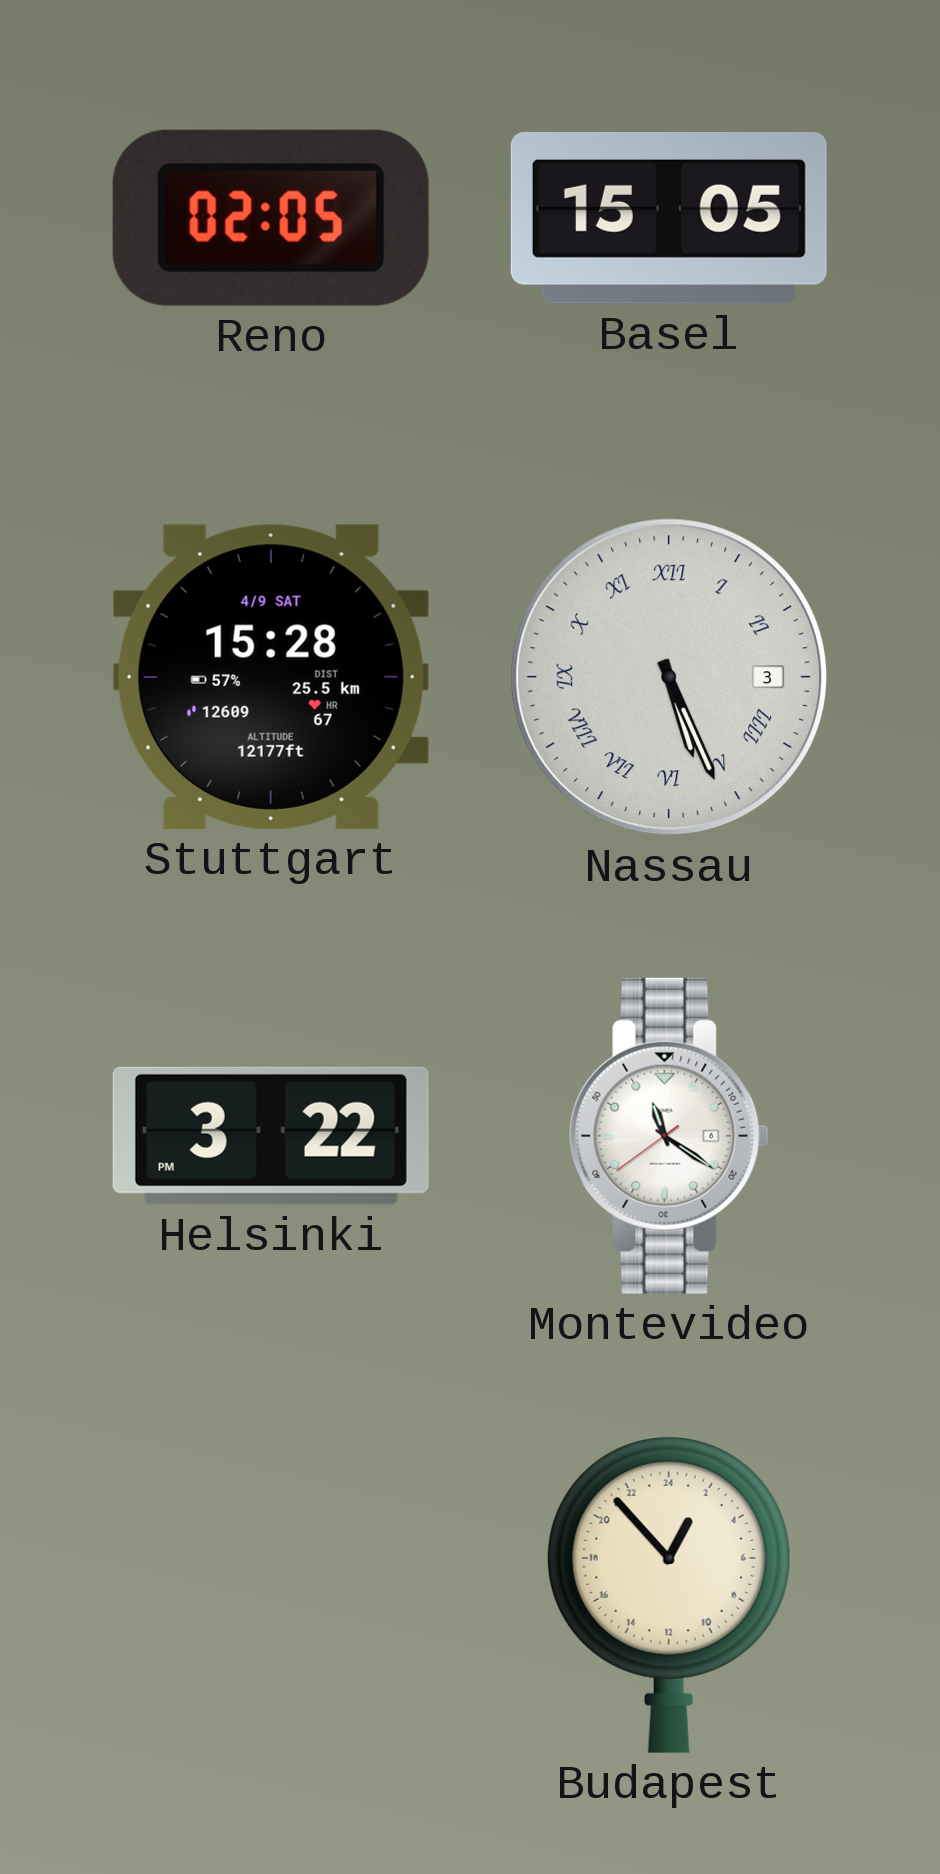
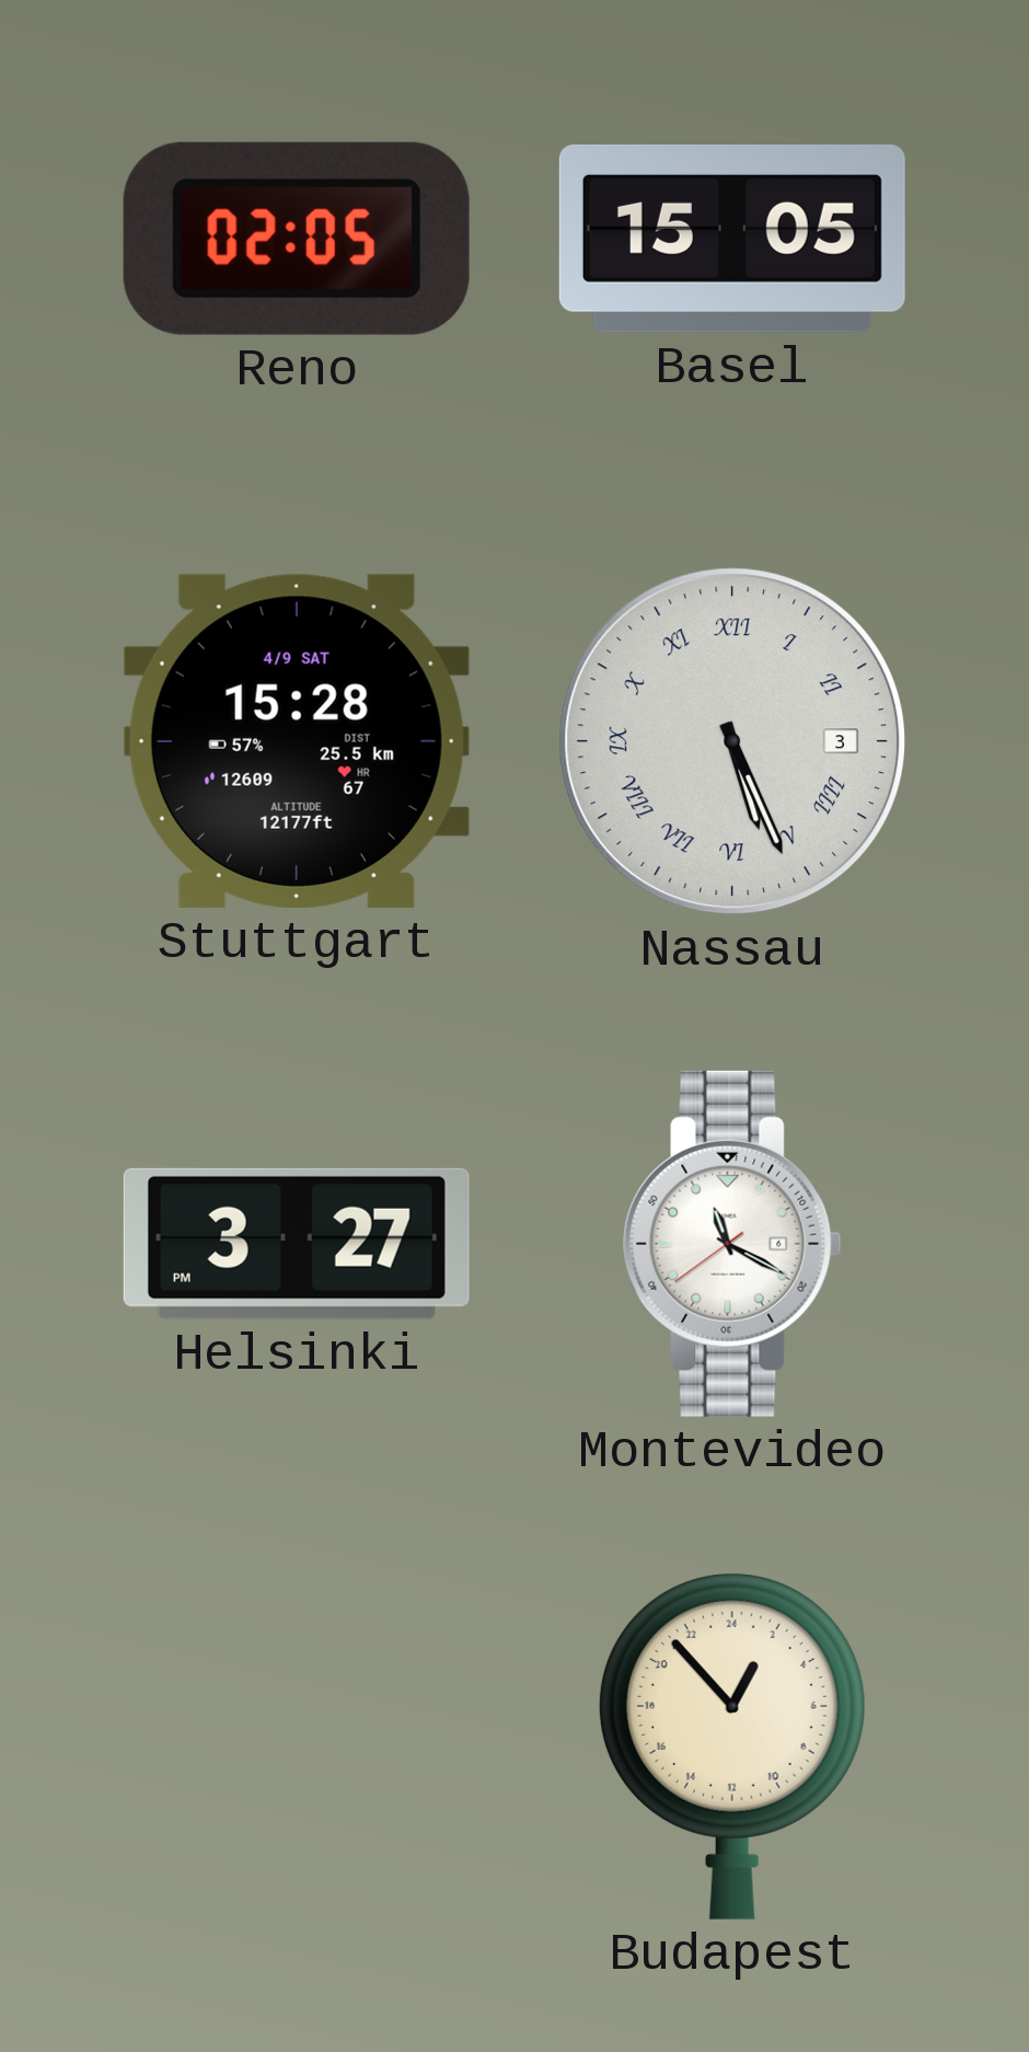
Helsinki: 3:22 -> 3:27
Montevideo: 11:20 -> 11:19
